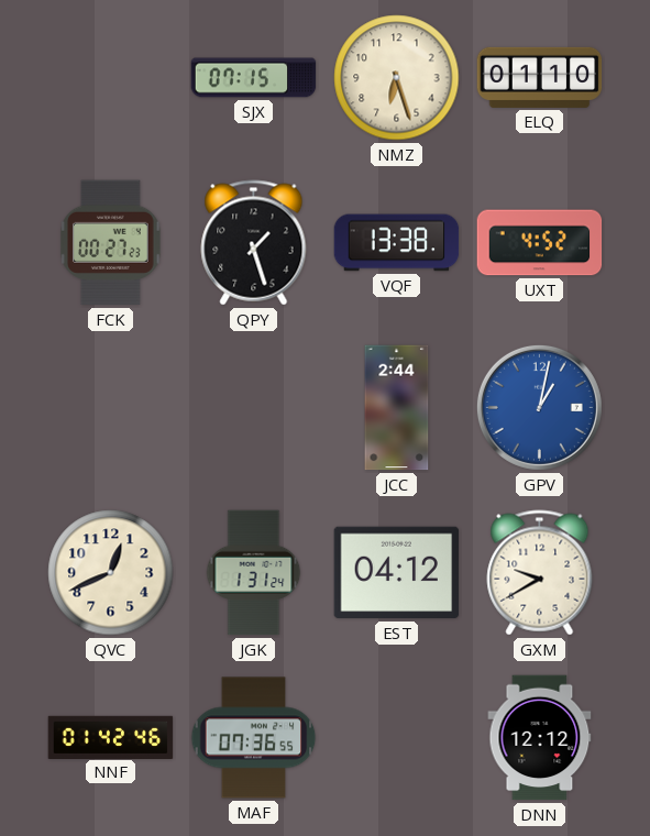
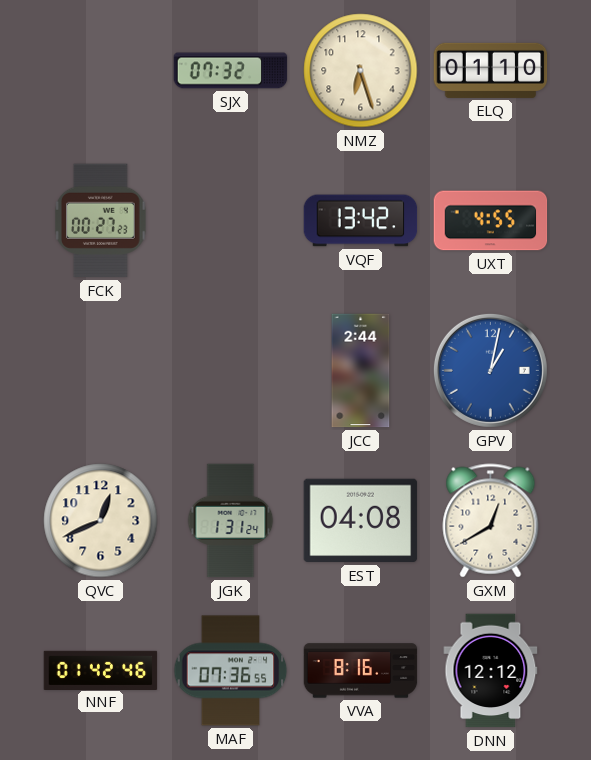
SJX: 07:15 -> 07:32
QPY: 1:27 -> none
VQF: 13:38 -> 13:42
UXT: 4:52 -> 4:55
EST: 04:12 -> 04:08
GXM: 9:40 -> 12:40
VVA: none -> 8:16
